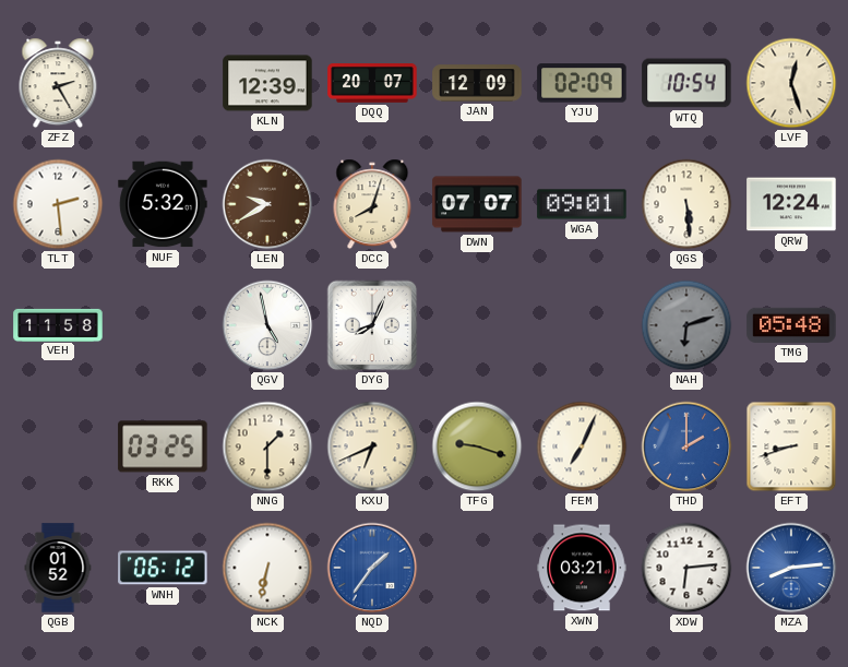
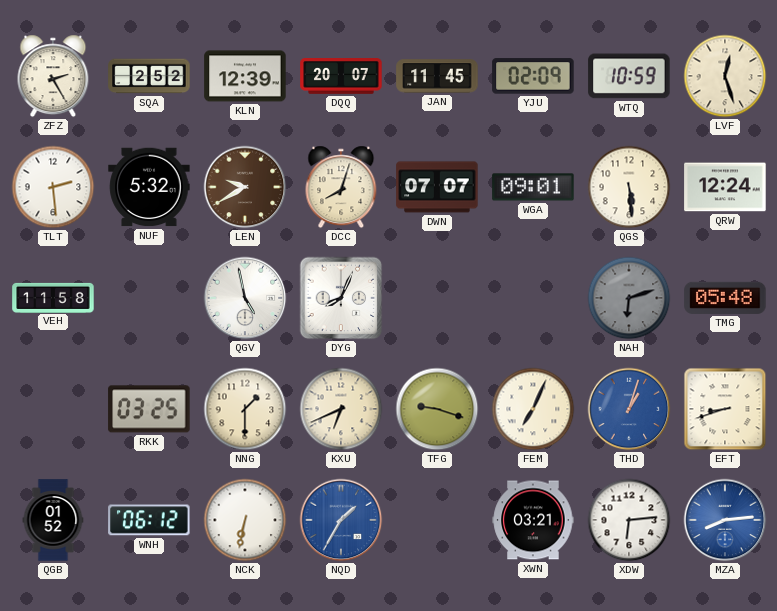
SQA: none -> 2:52
JAN: 12:09 -> 11:45
WTQ: 10:54 -> 10:59
THD: 2:00 -> 1:03
NQD: 1:36 -> 1:35
